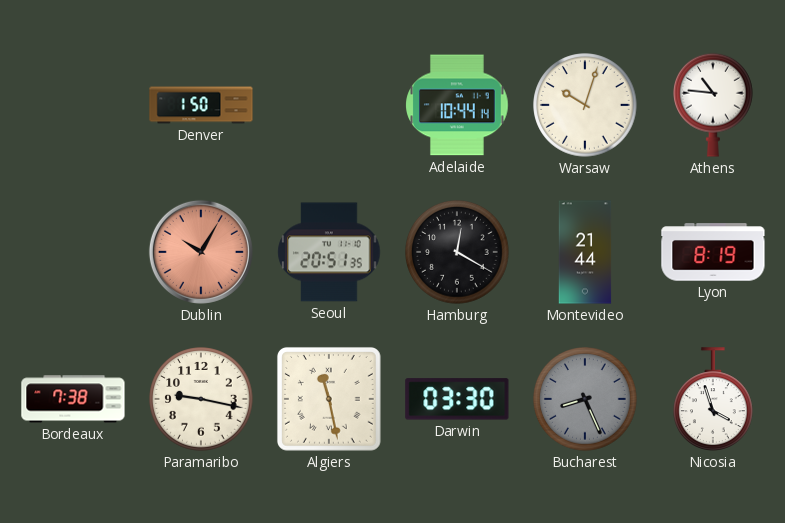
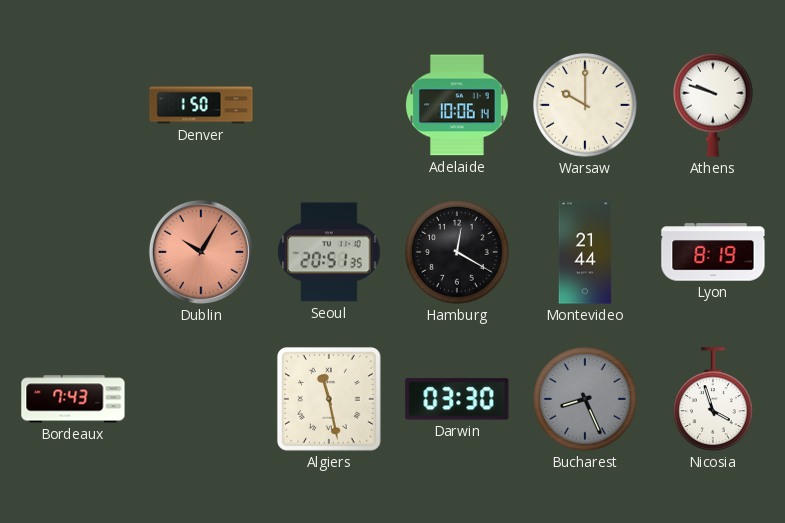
Adelaide: 10:44 -> 10:06
Warsaw: 10:03 -> 10:00
Athens: 10:46 -> 9:48
Bordeaux: 7:38 -> 7:43
Paramaribo: 9:17 -> none
